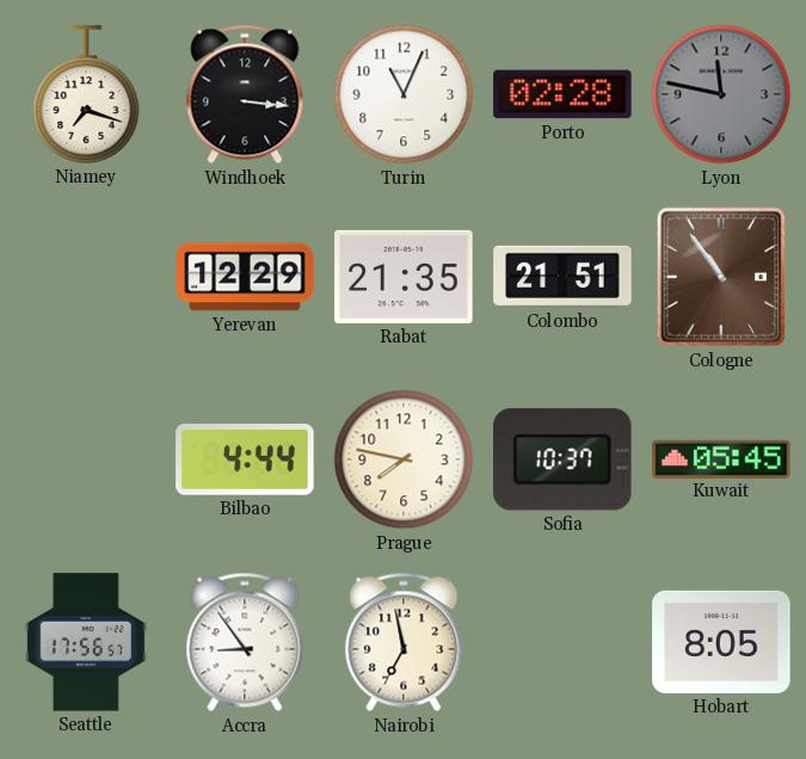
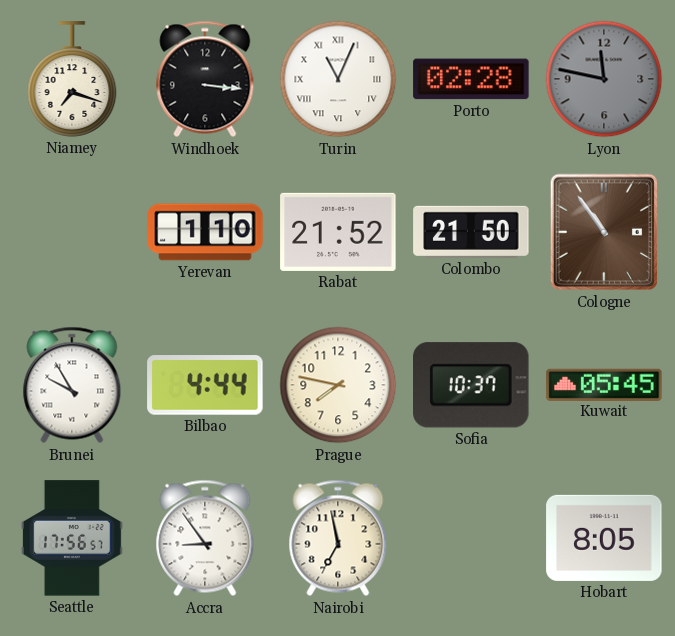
Turin numerals: Arabic -> Roman
Yerevan: 12:29 -> 1:10
Rabat: 21:35 -> 21:52
Colombo: 21:51 -> 21:50
Brunei: none -> 9:55
